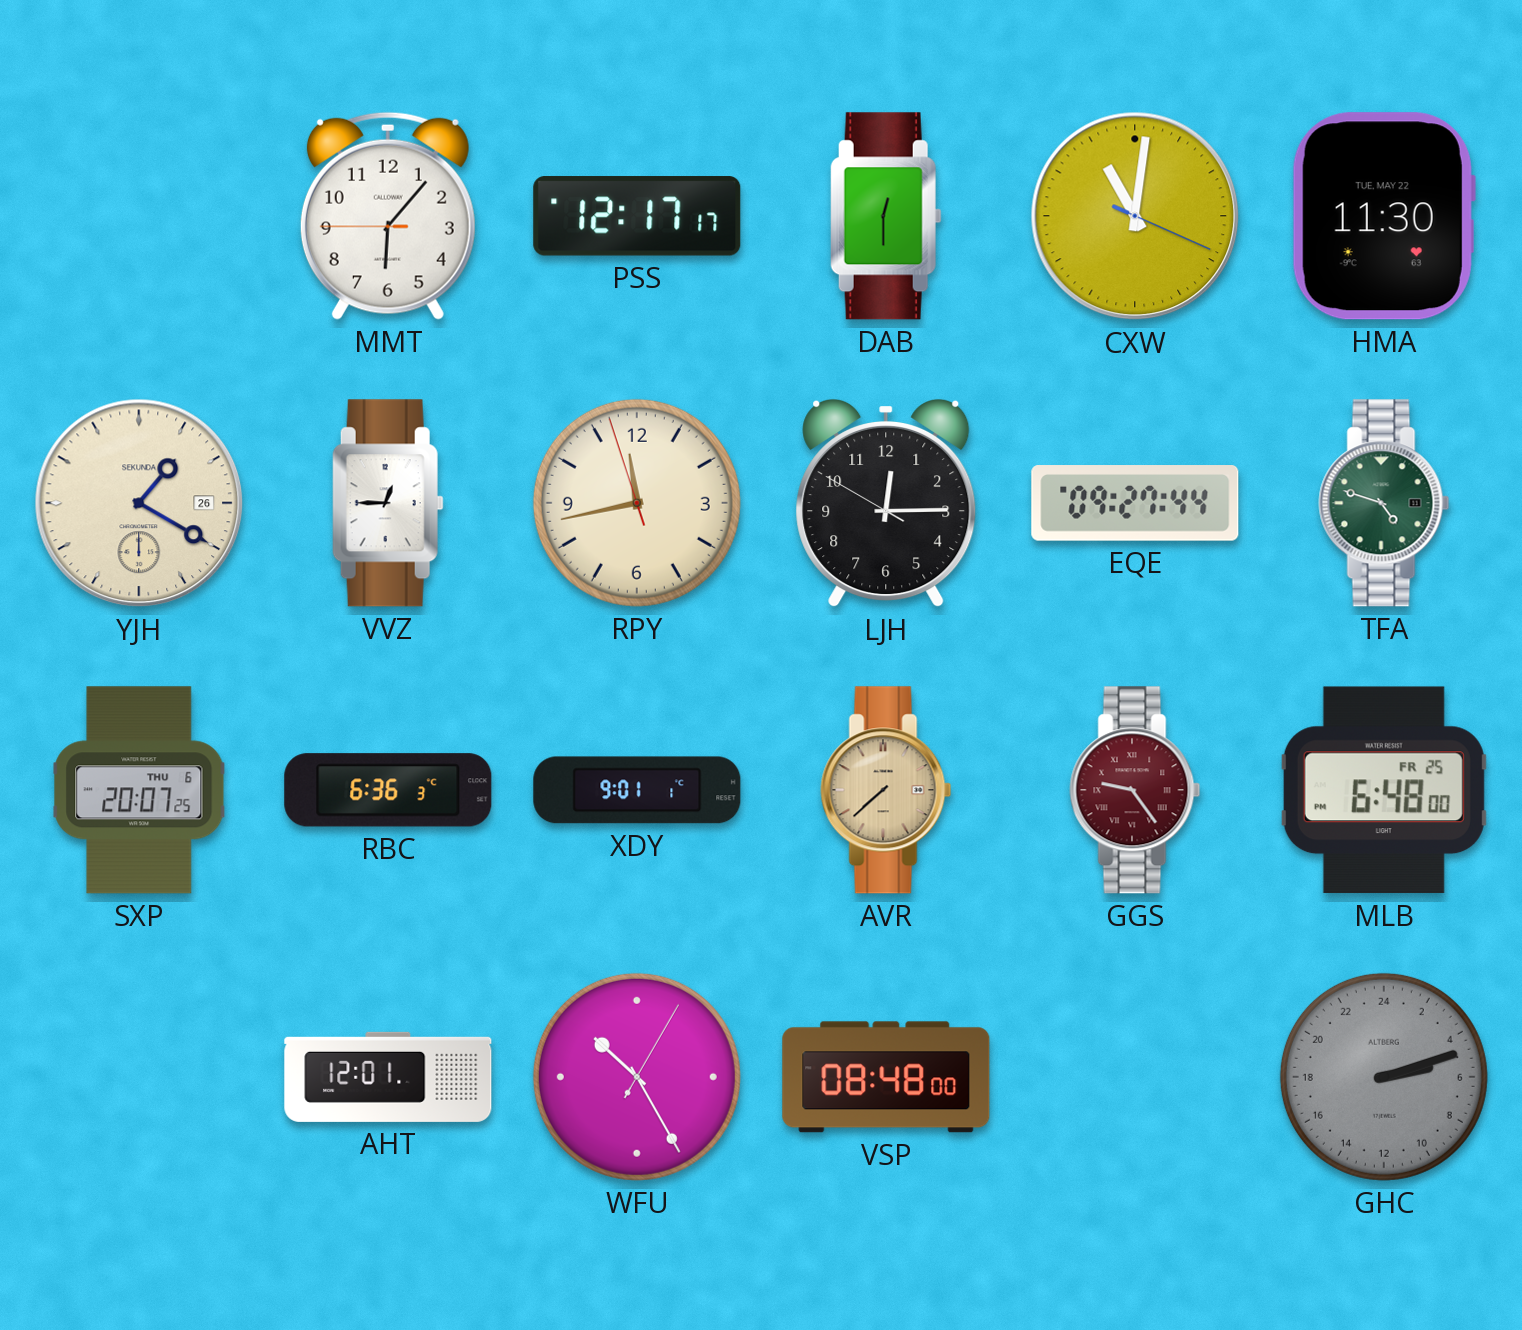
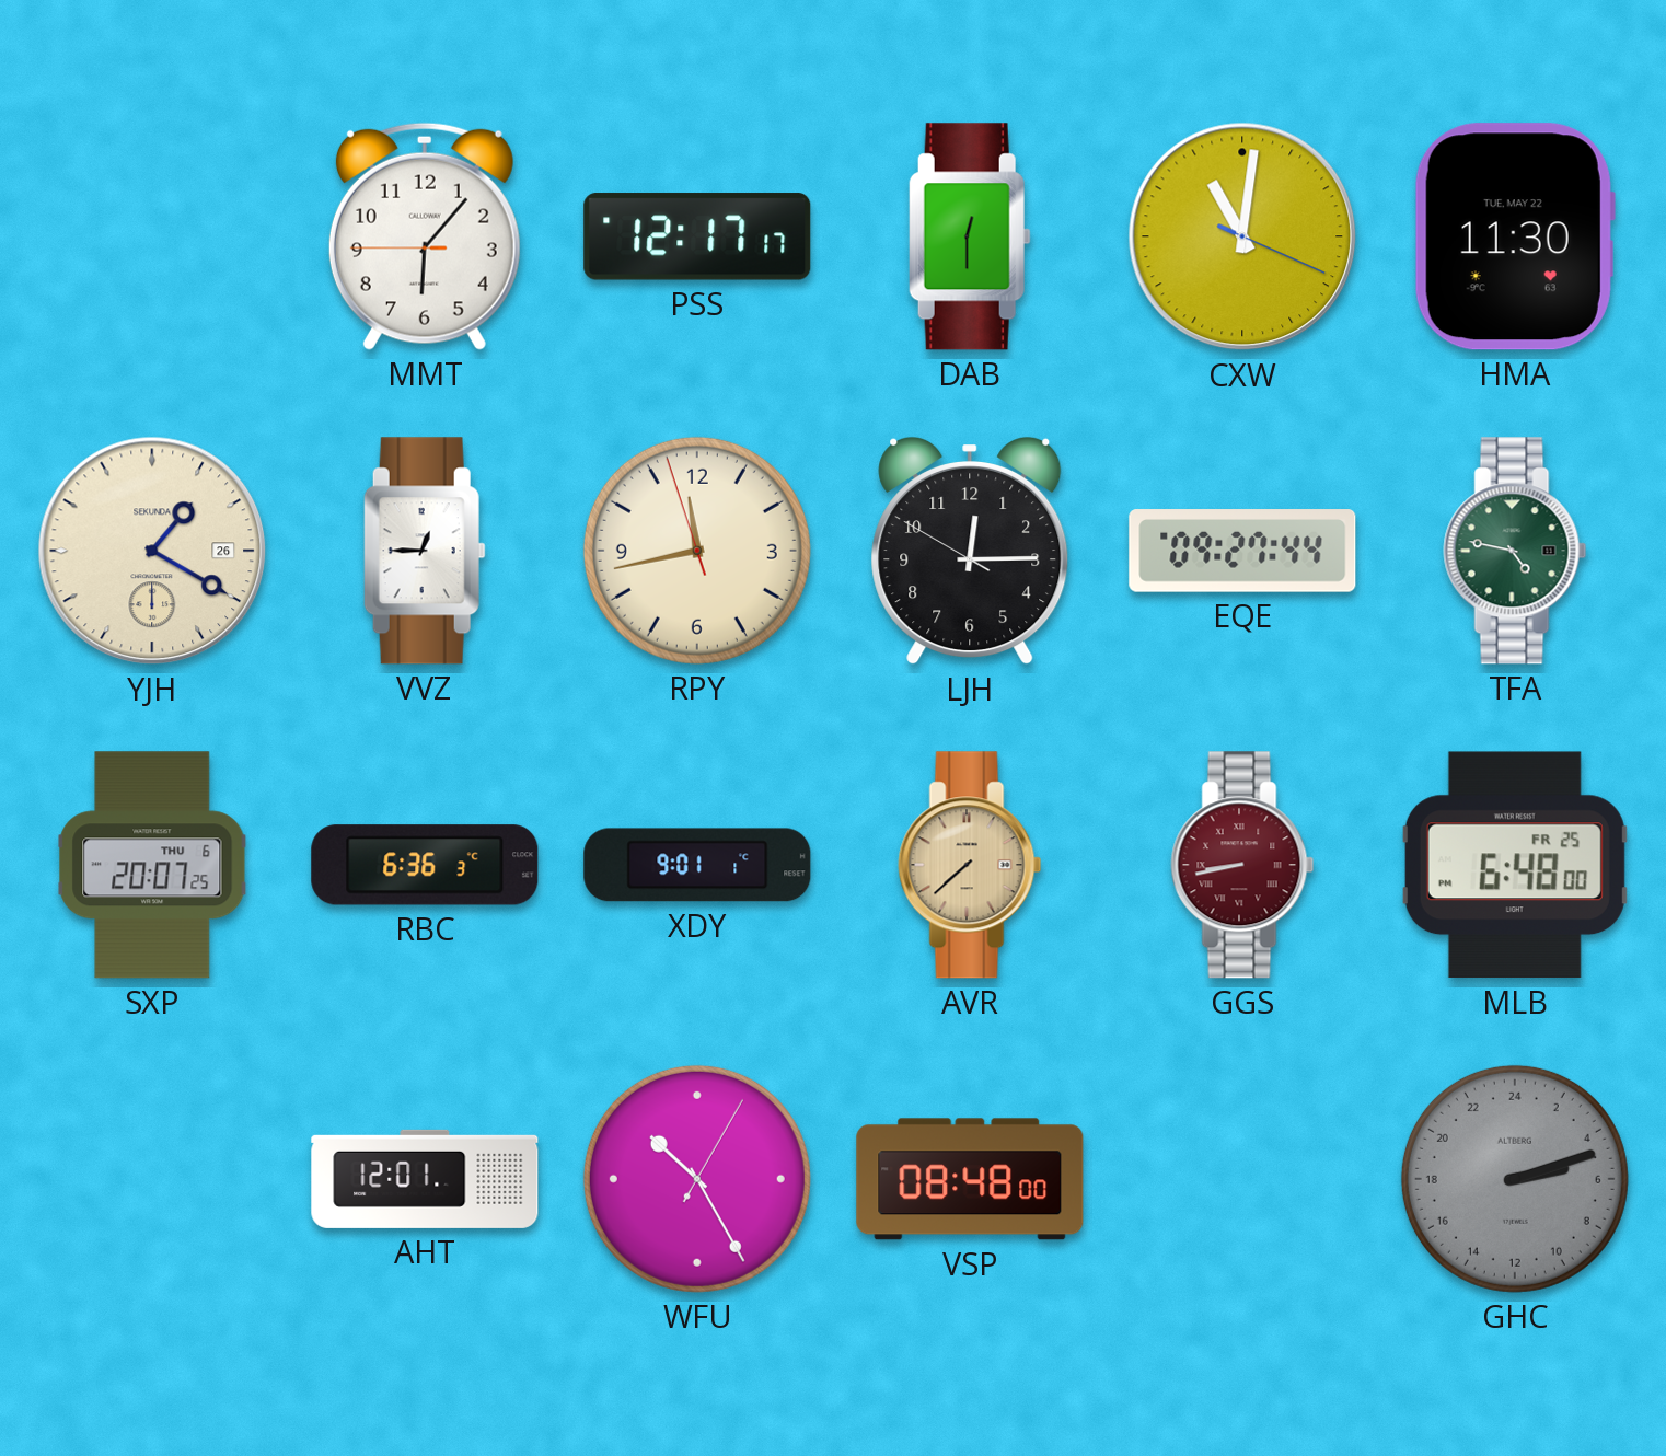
TFA: 4:48 -> 4:47
GGS: 9:24 -> 8:43
